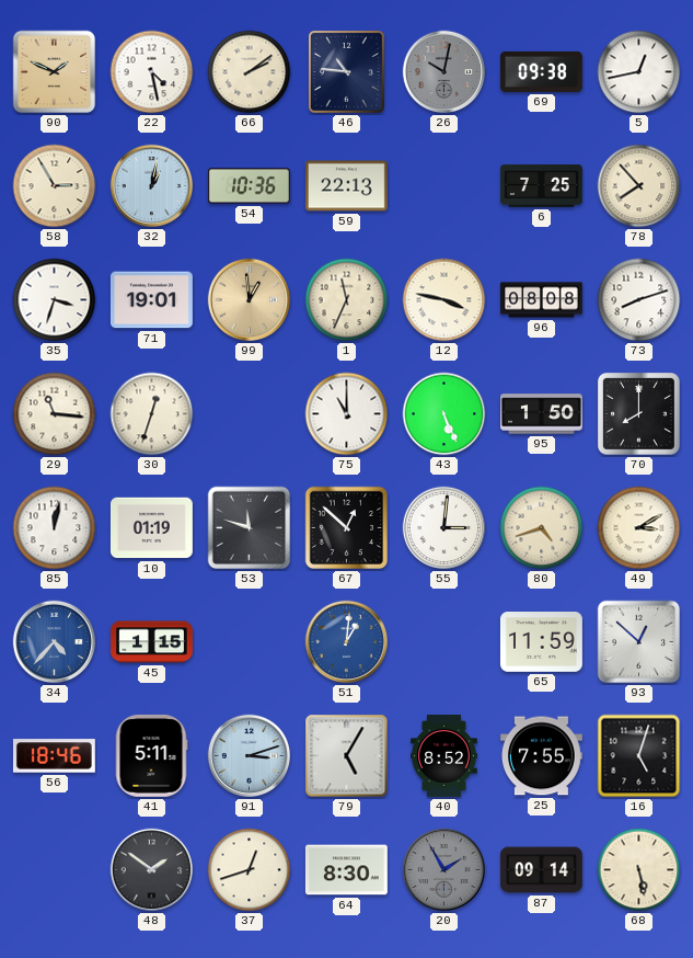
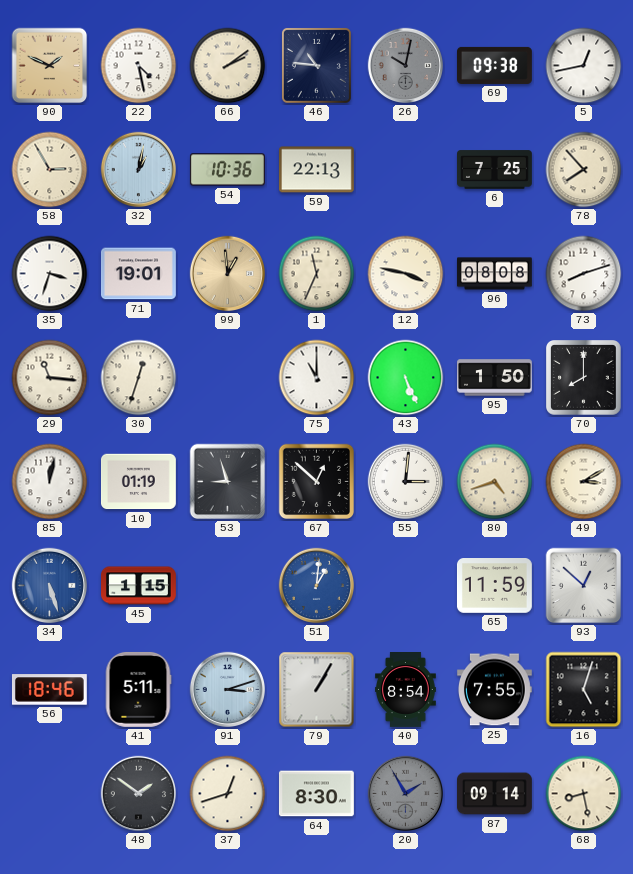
53: 11:48 -> 8:57
34: 4:37 -> 5:27
79: 5:05 -> 1:05
40: 8:52 -> 8:54
68: 5:28 -> 8:28
